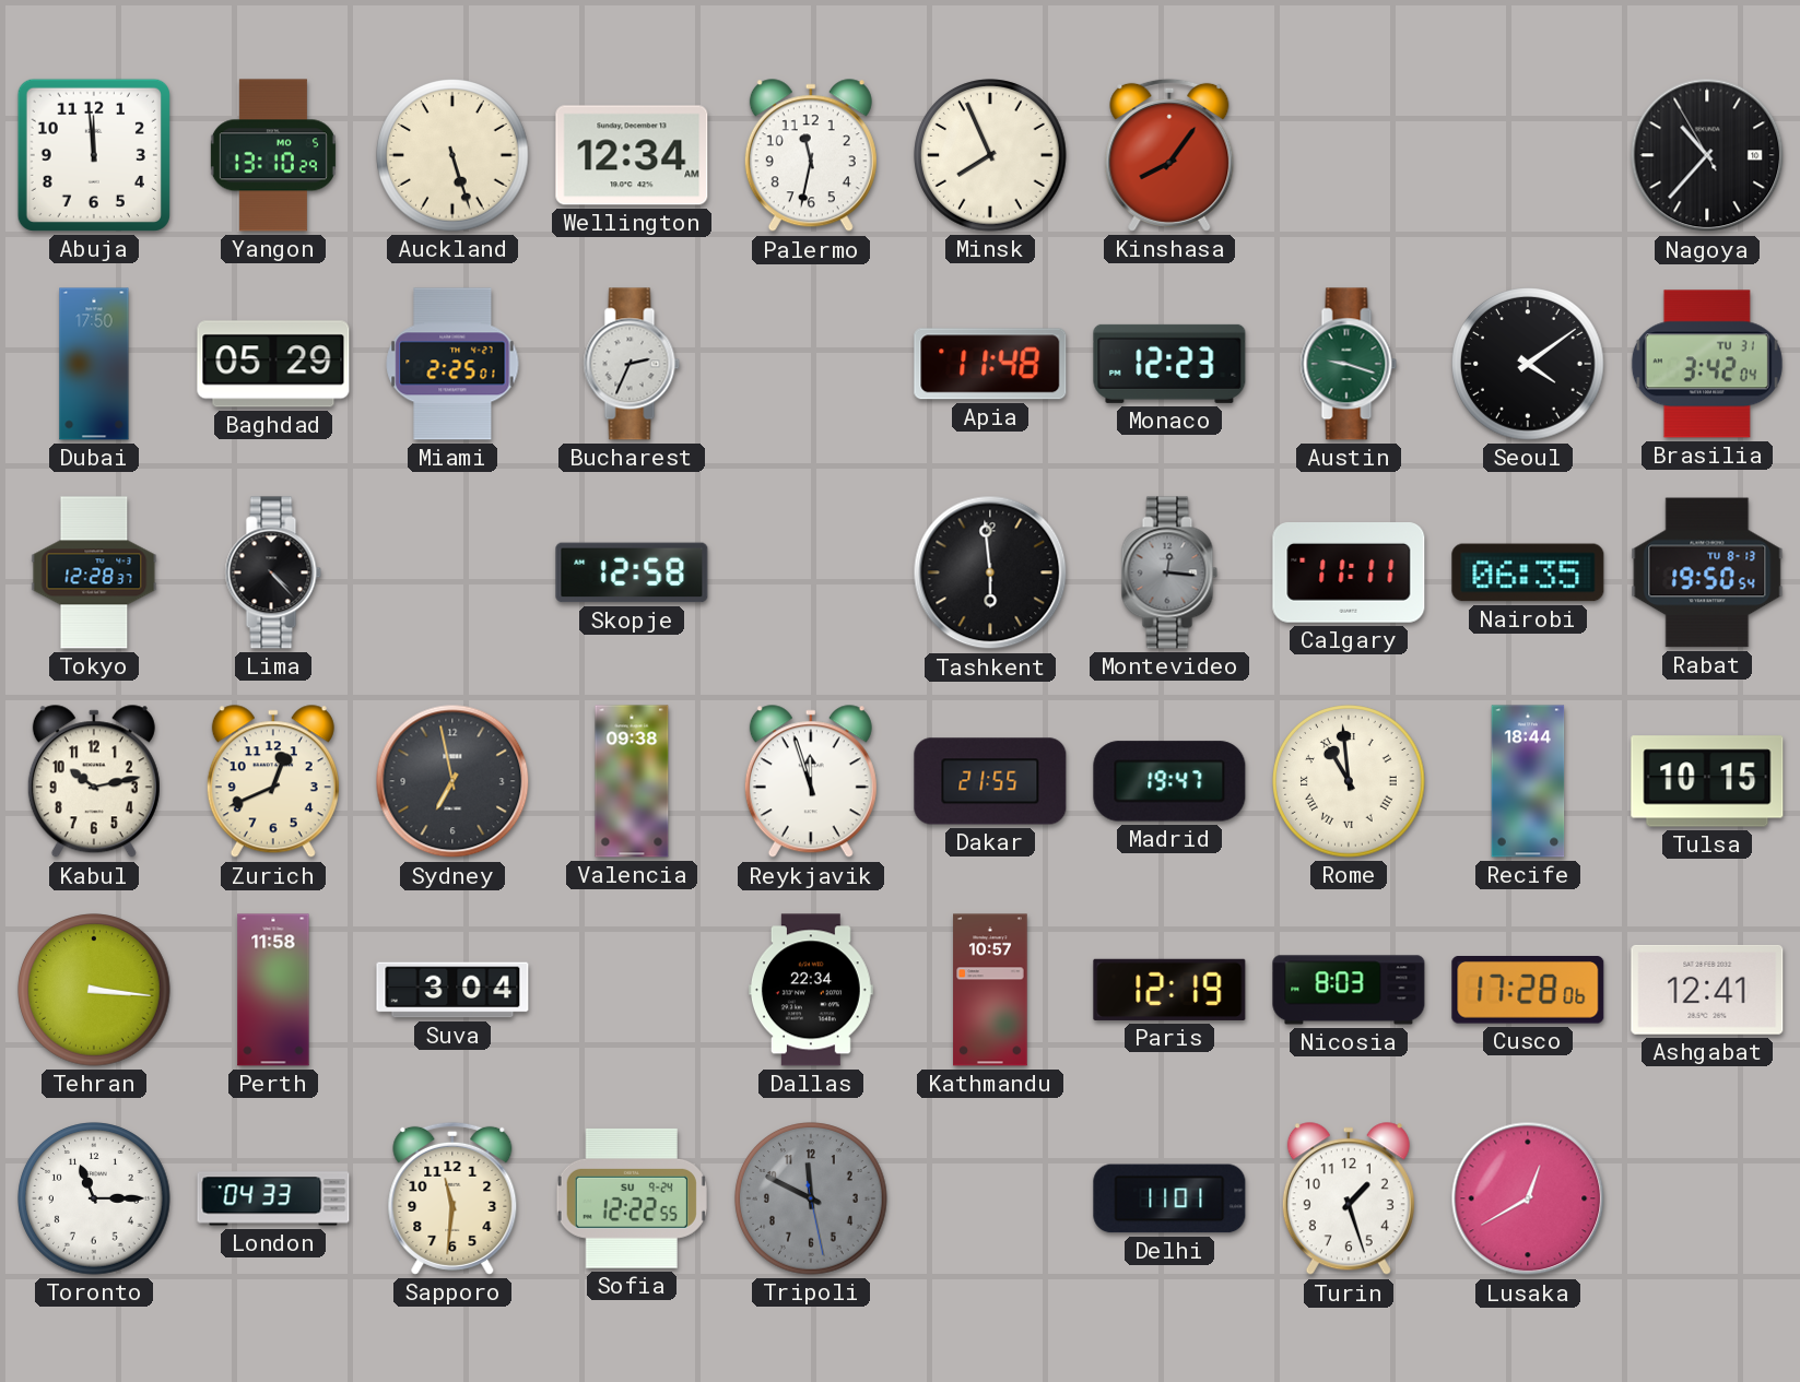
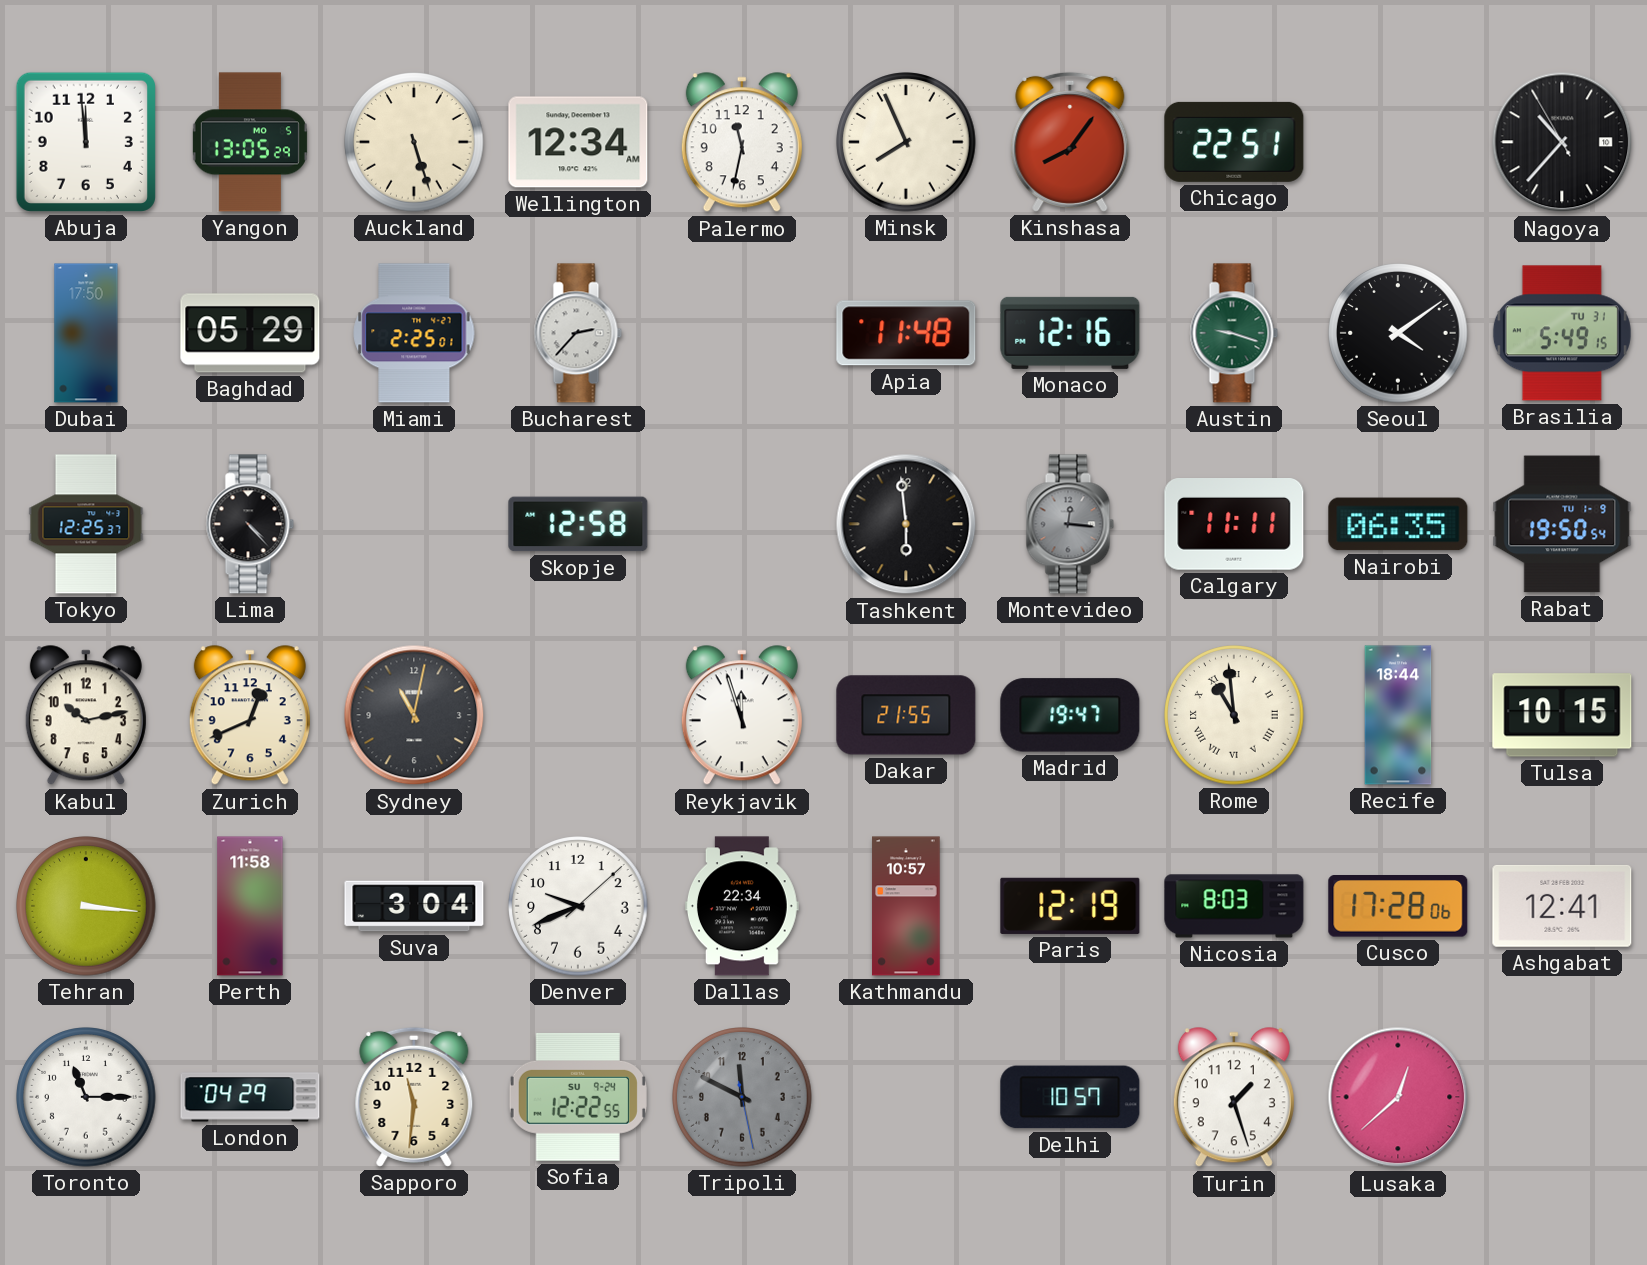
Yangon: 13:10 -> 13:05
Chicago: none -> 22:51
Bucharest: 2:34 -> 2:37
Monaco: 12:23 -> 12:16
Brasilia: 3:42 -> 5:49
Tokyo: 12:28 -> 12:25
Rabat date: TU 8-13 -> TU 1-9
Sydney: 6:58 -> 11:02
Valencia: 09:38 -> none
Denver: none -> 9:41
London: 04:33 -> 04:29
Delhi: 11:01 -> 10:57
Lusaka: 12:40 -> 12:38
